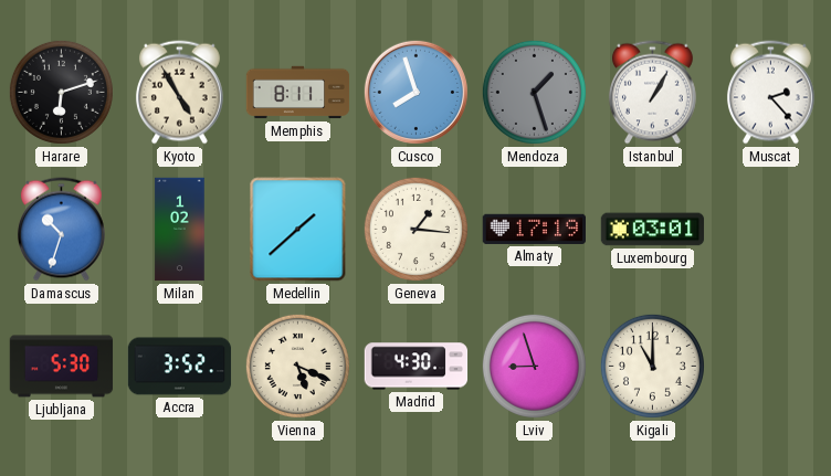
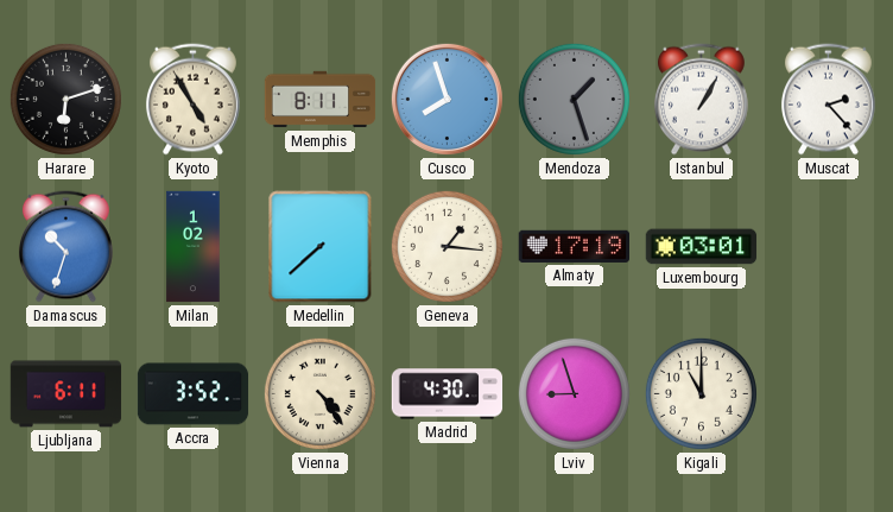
Medellin: 1:38 -> 7:38
Ljubljana: 5:30 -> 6:11
Vienna: 5:19 -> 4:24
